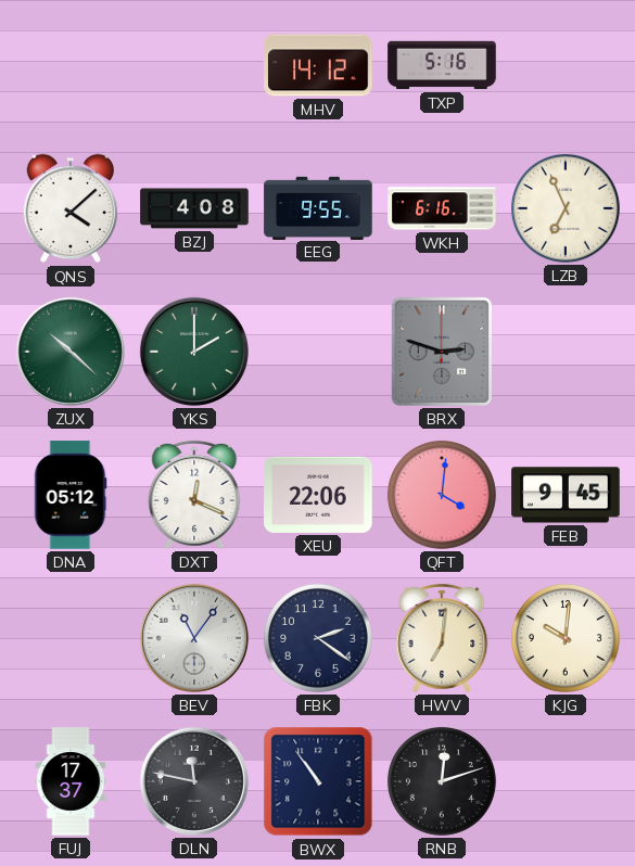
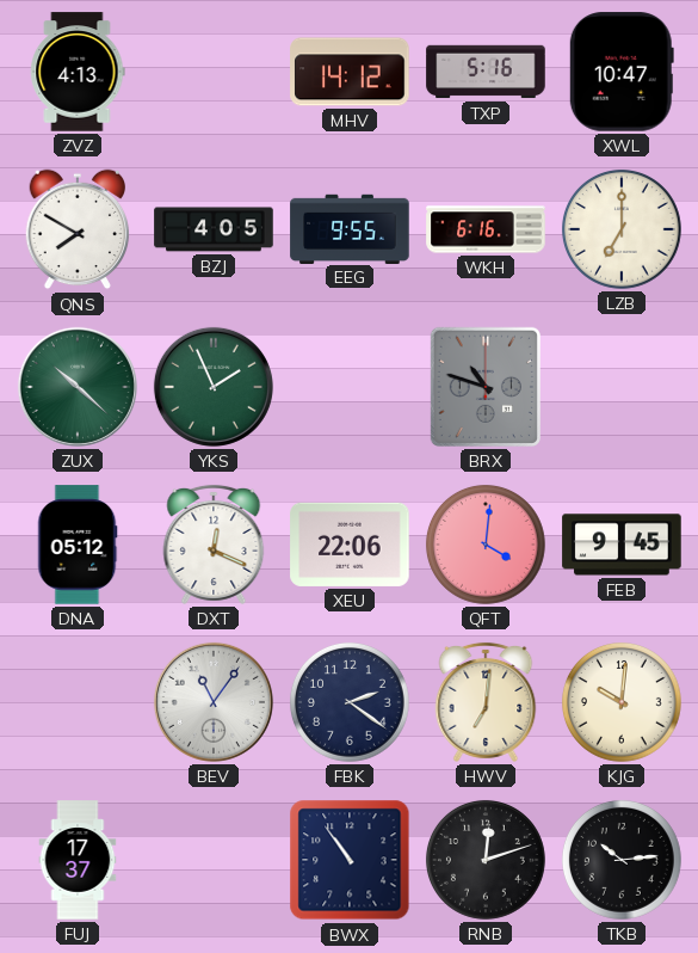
ZVZ: none -> 4:13
XWL: none -> 10:47
QNS: 4:08 -> 7:50
BZJ: 4:08 -> 4:05
LZB: 6:56 -> 7:00
YKS: 2:00 -> 1:56
BRX: 2:48 -> 10:48
DLN: 11:47 -> none
TKB: none -> 10:14
